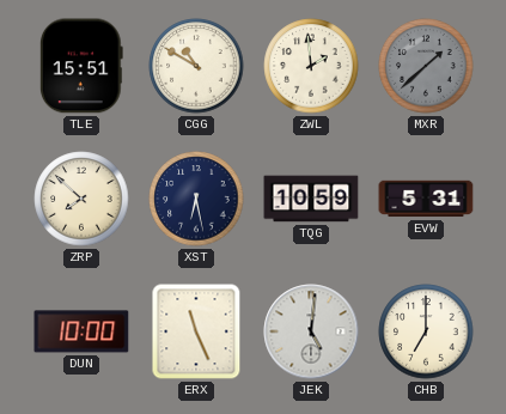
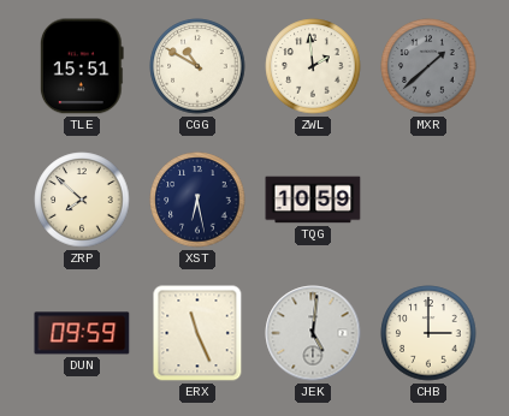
EVW: 5:31 -> none
DUN: 10:00 -> 09:59
CHB: 7:00 -> 3:00
